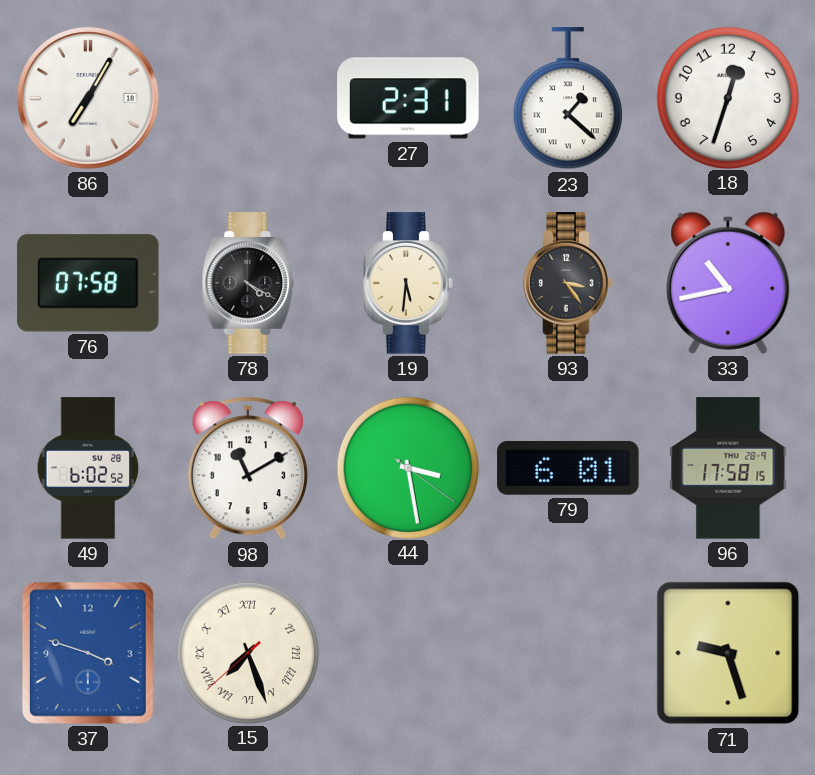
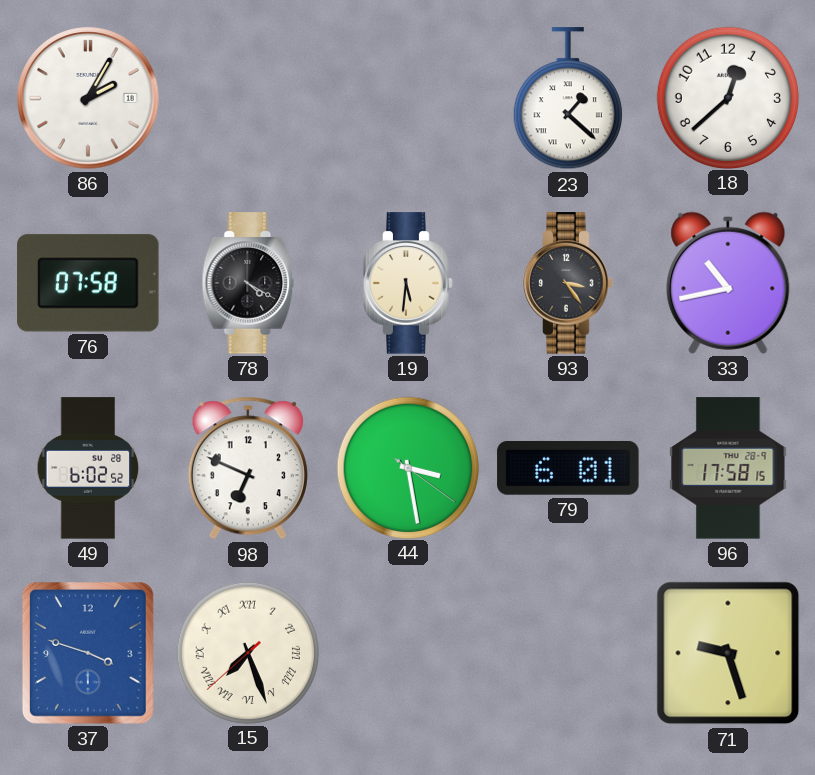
86: 7:05 -> 2:05
27: 2:31 -> none
18: 12:33 -> 12:38
98: 11:10 -> 6:49
